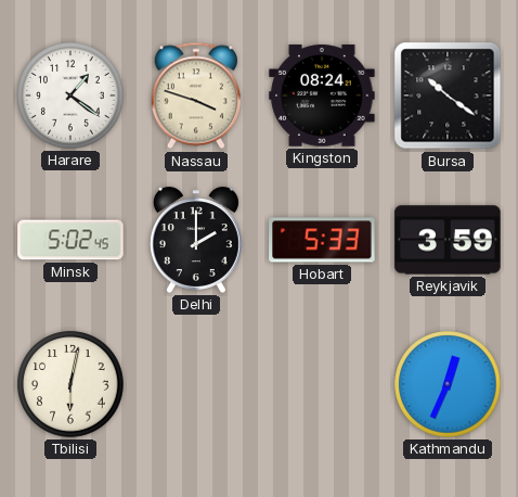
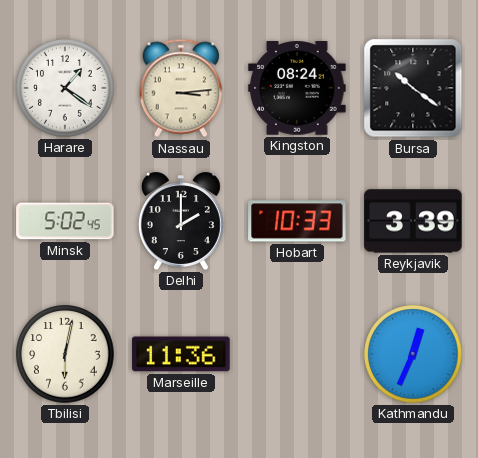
Nassau: 3:48 -> 3:14
Hobart: 5:33 -> 10:33
Reykjavik: 3:59 -> 3:39
Marseille: none -> 11:36
